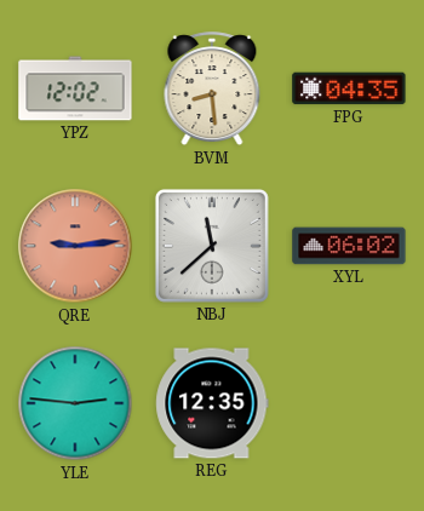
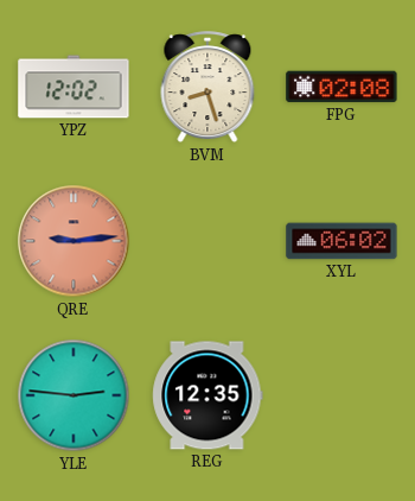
BVM: 8:29 -> 8:27
FPG: 04:35 -> 02:08
NBJ: 11:38 -> none
